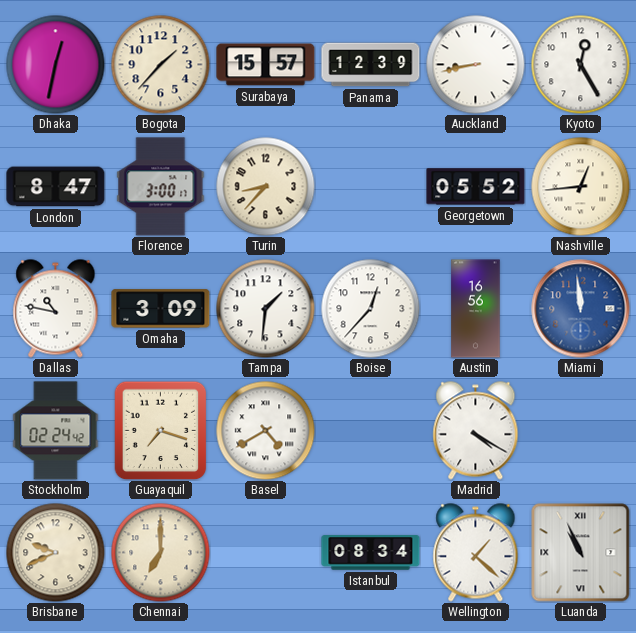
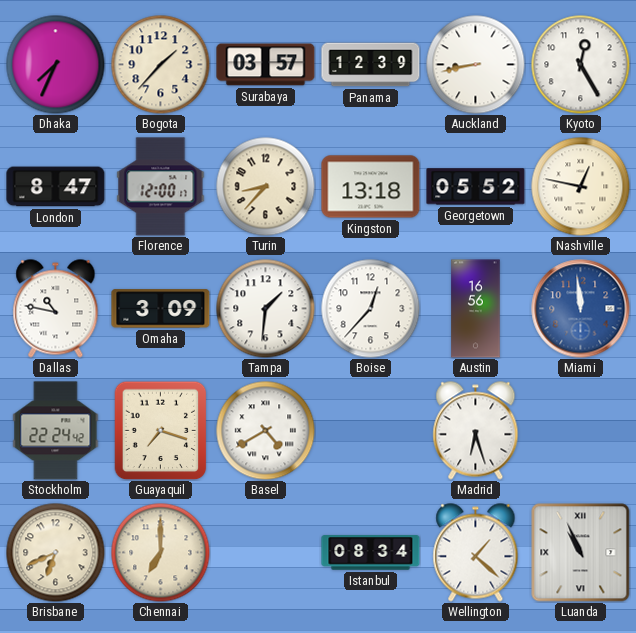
Dhaka: 12:32 -> 7:34
Surabaya: 15:57 -> 03:57
Florence: 3:00 -> 12:00
Kingston: none -> 13:18
Nashville: 12:44 -> 12:47
Stockholm: 02:24 -> 22:24
Madrid: 4:20 -> 6:27
Brisbane: 9:41 -> 6:41
